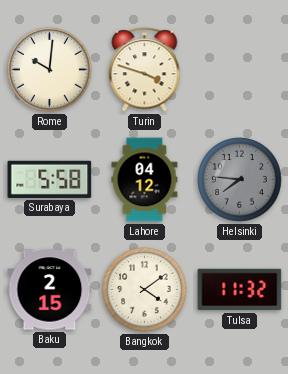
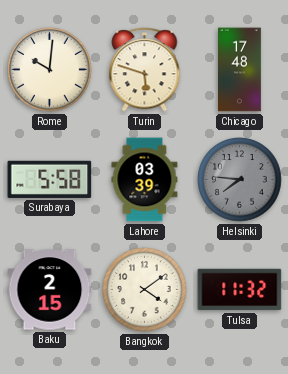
Turin: 3:48 -> 5:48
Chicago: none -> 17:48
Lahore: 04:12 -> 03:39
